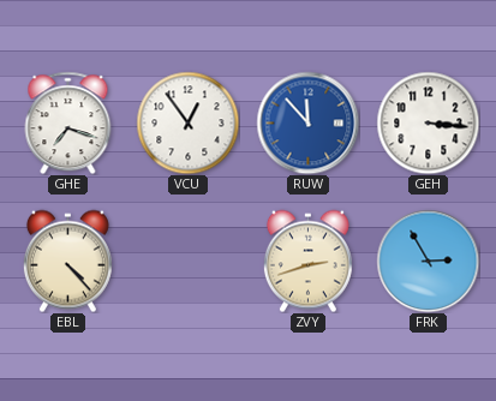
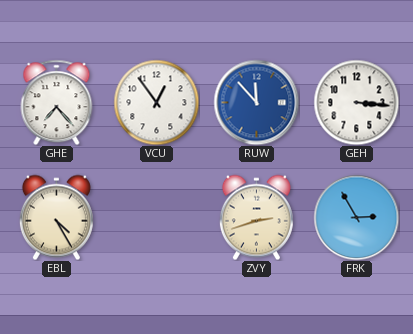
GHE: 7:18 -> 7:23
EBL: 4:23 -> 4:25
